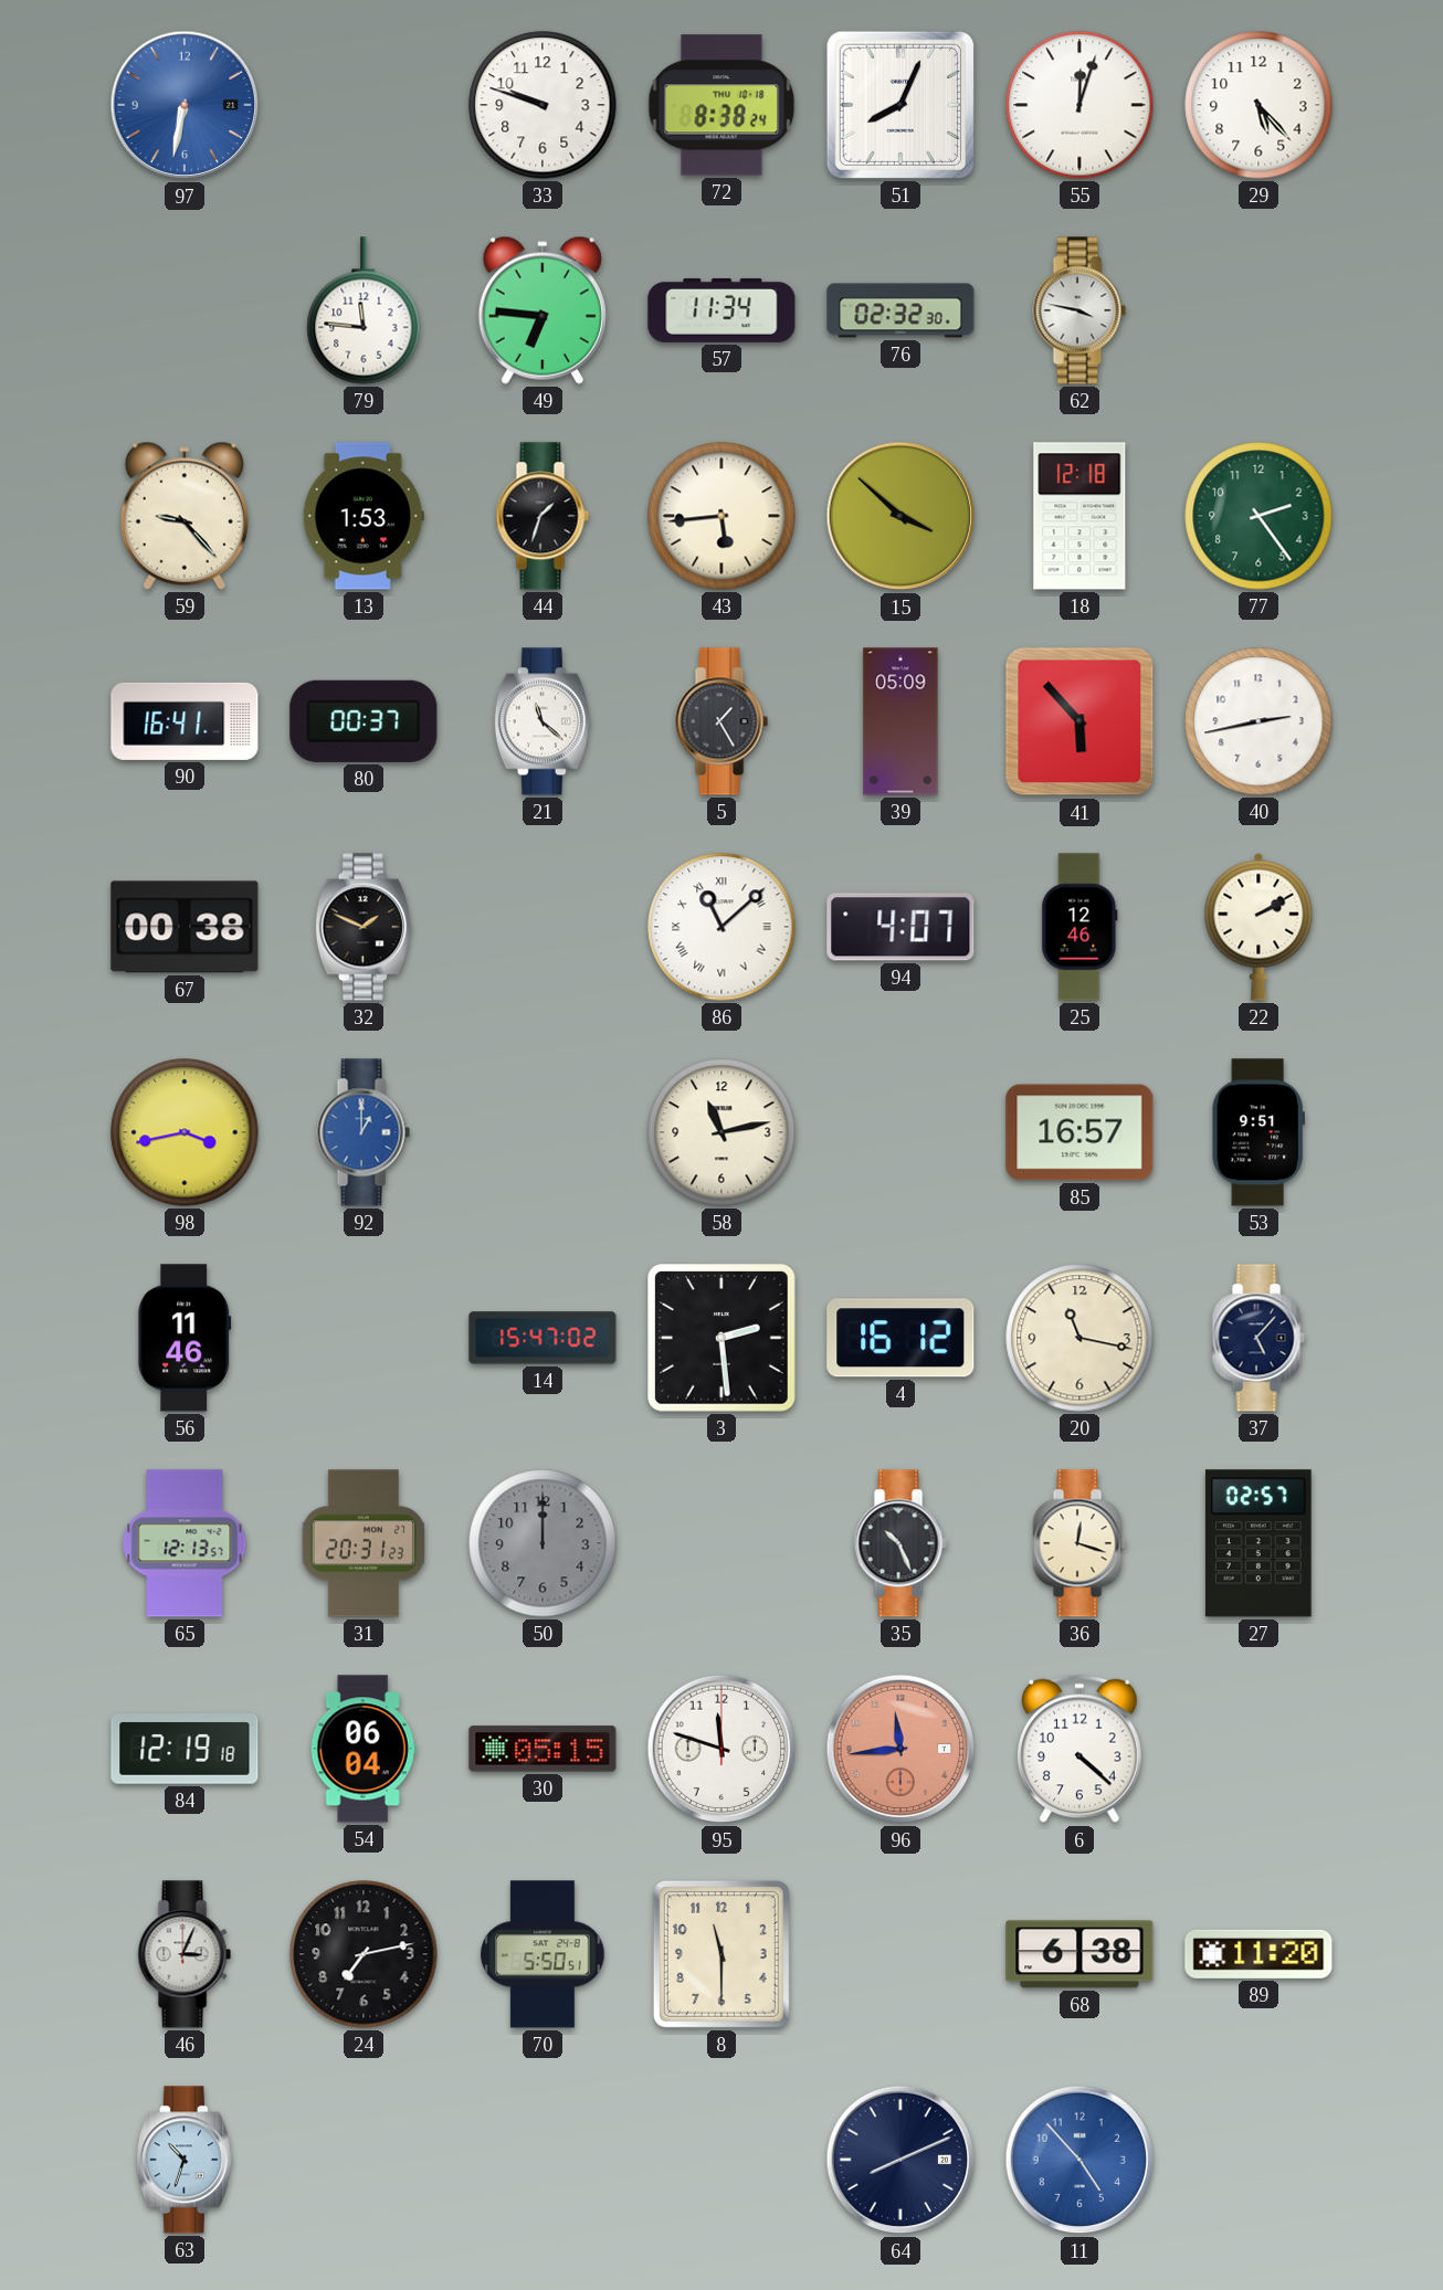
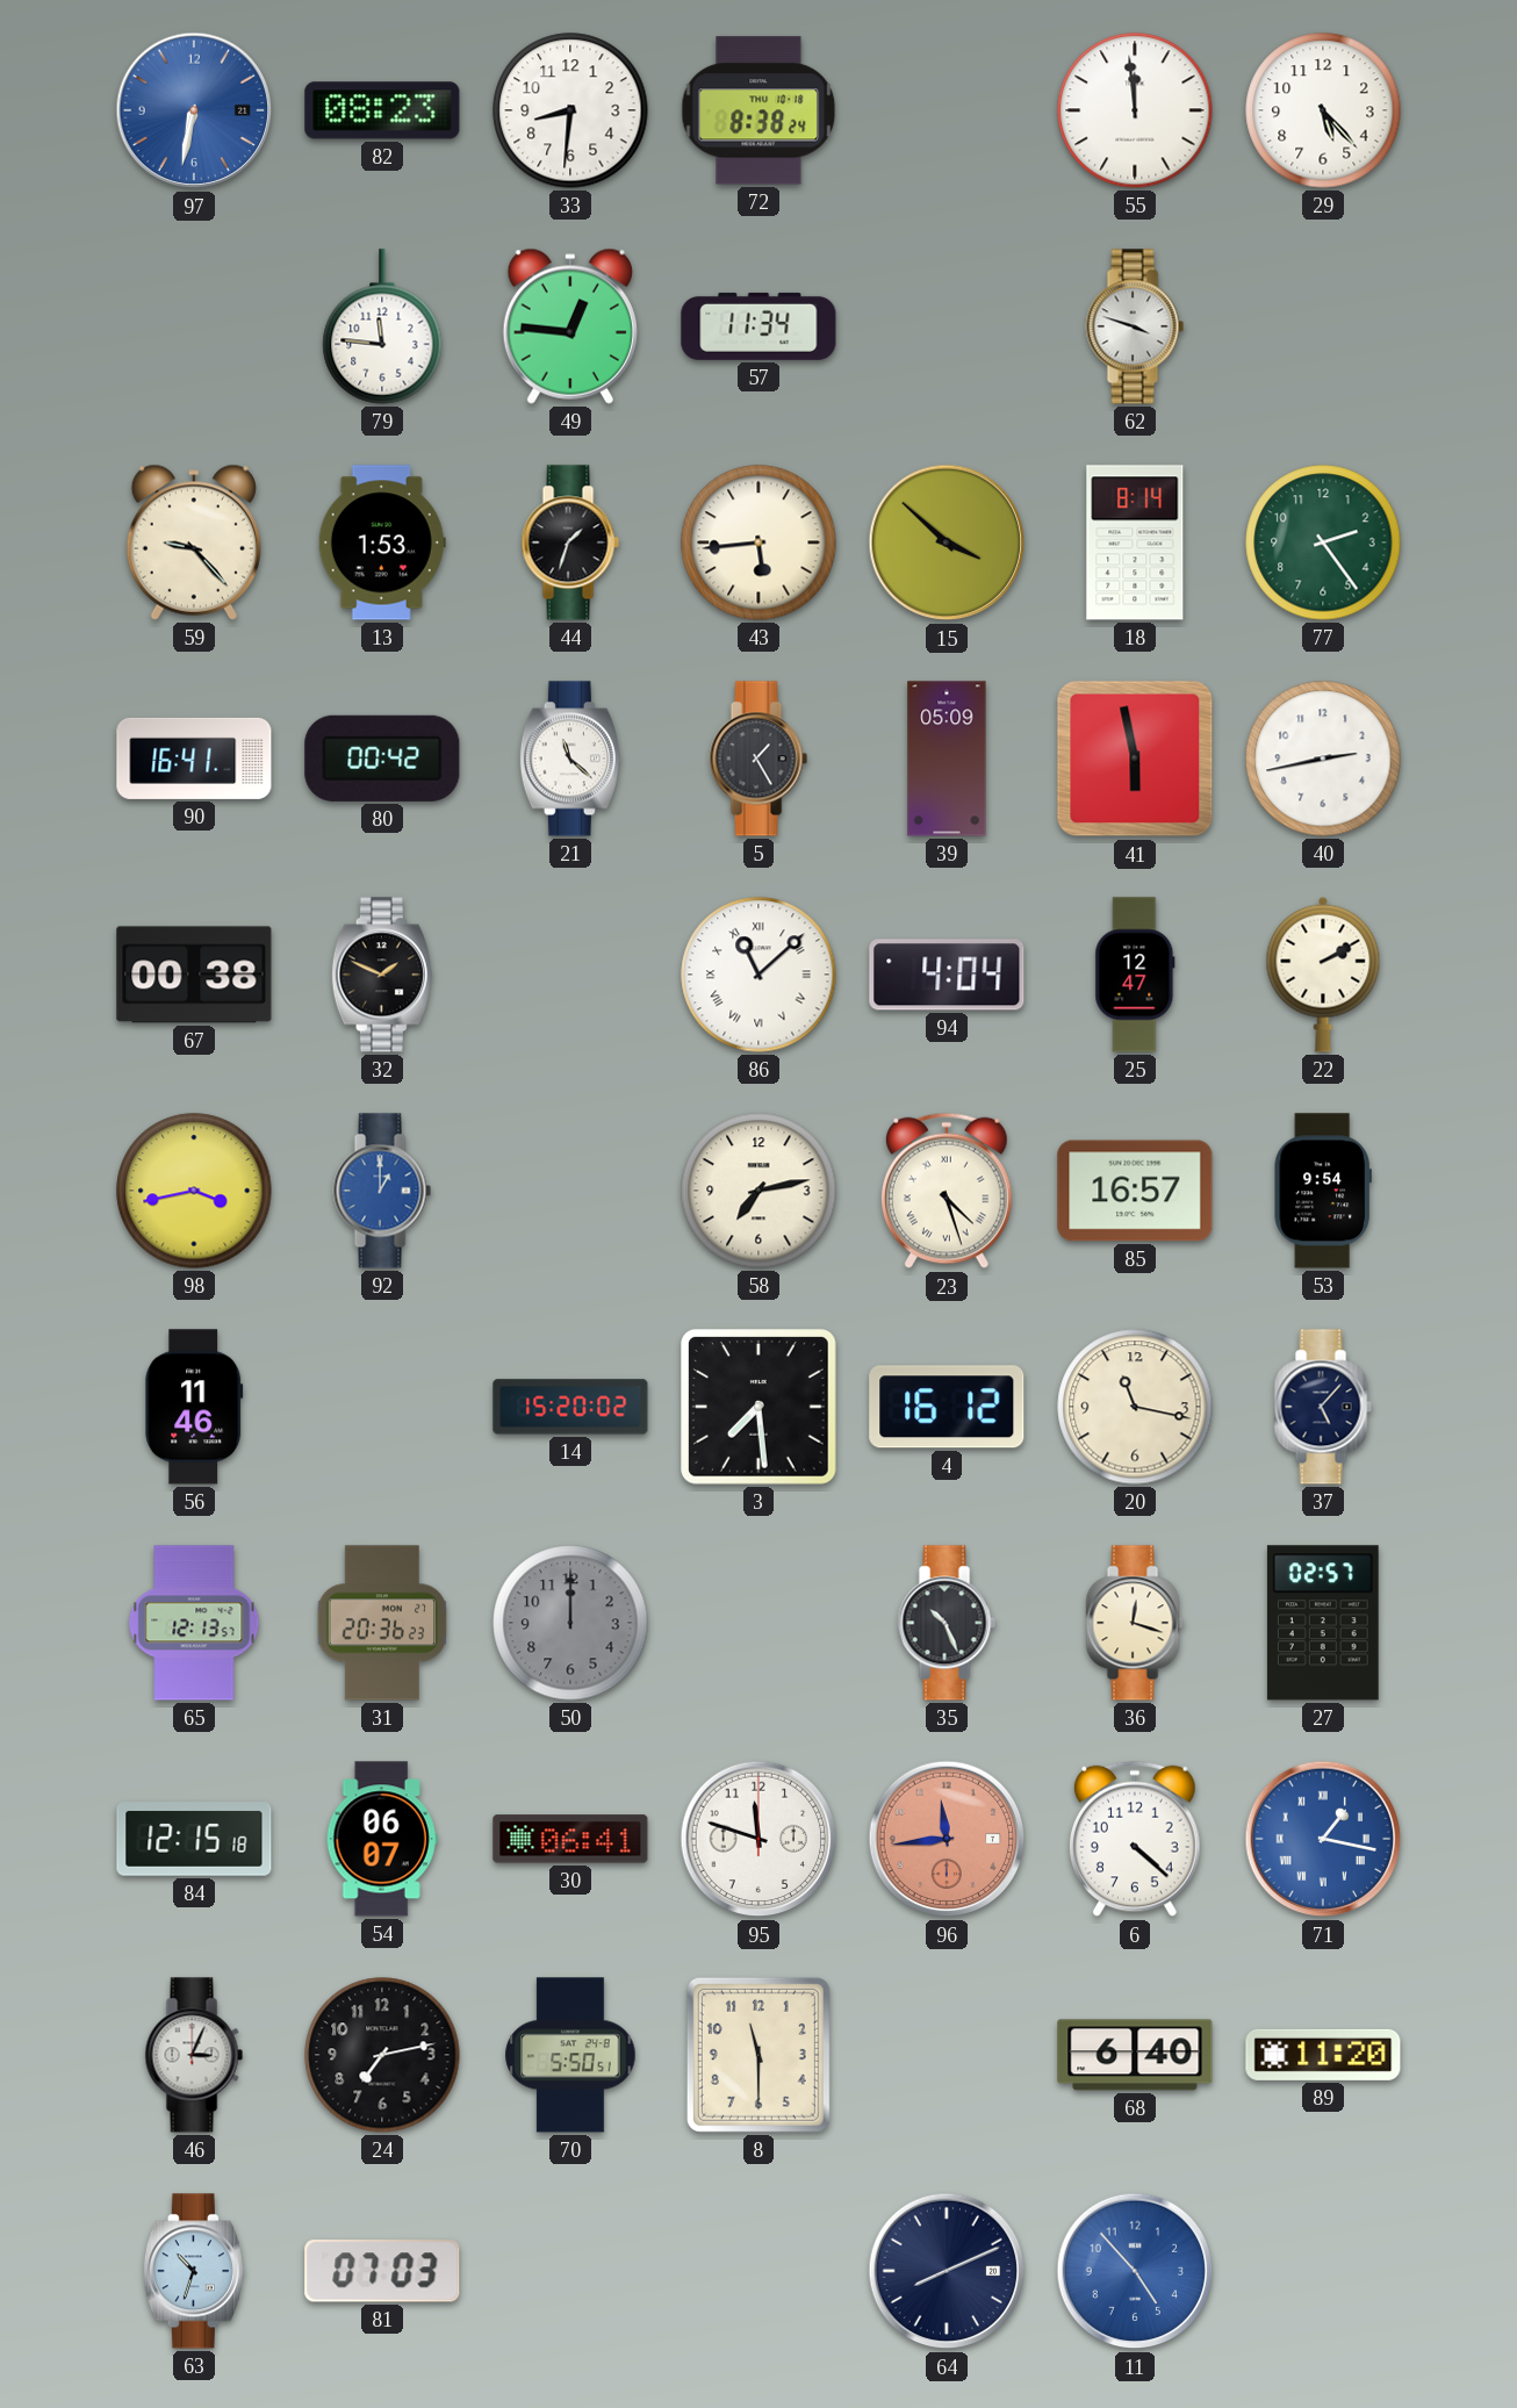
82: none -> 08:23
33: 9:48 -> 8:31
51: 8:04 -> none
55: 12:03 -> 11:59
49: 6:46 -> 12:46
76: 02:32 -> none
62: 3:47 -> 3:48
18: 12:18 -> 8:14
80: 00:37 -> 00:42
41: 5:53 -> 5:58
94: 4:07 -> 4:04
25: 12:46 -> 12:47
58: 11:13 -> 7:13
23: none -> 4:27
53: 9:51 -> 9:54
14: 15:47 -> 15:20
3: 2:29 -> 7:29
31: 20:31 -> 20:36
84: 12:19 -> 12:15
54: 06:04 -> 06:07
30: 05:15 -> 06:41
71: none -> 1:17
68: 6:38 -> 6:40
81: none -> 07:03
